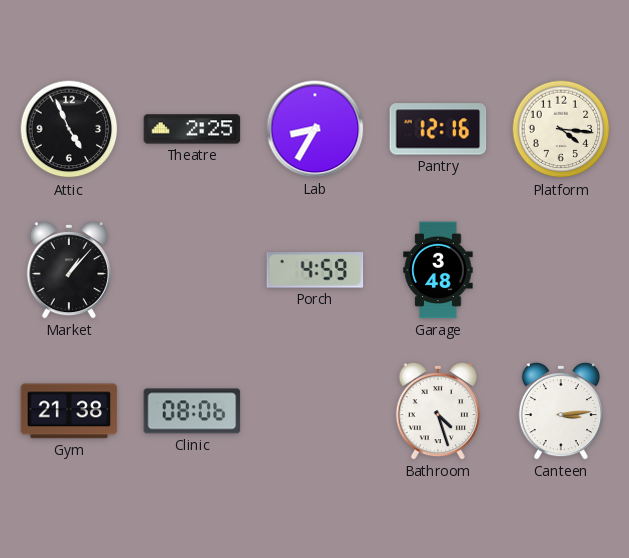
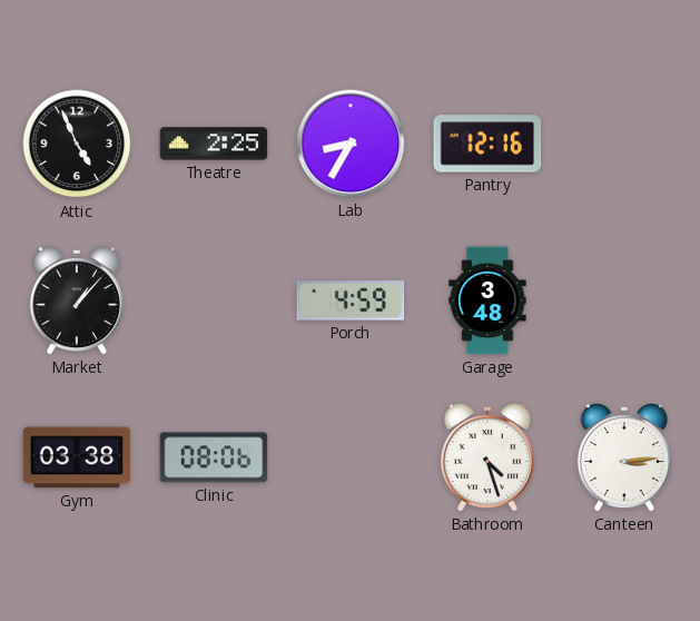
Platform: 4:16 -> none
Gym: 21:38 -> 03:38
